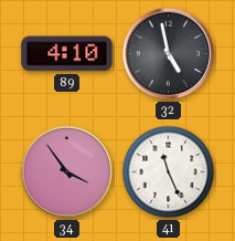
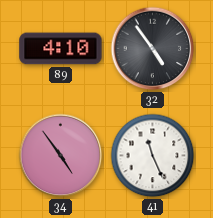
32: 4:58 -> 4:54
34: 3:54 -> 4:54
